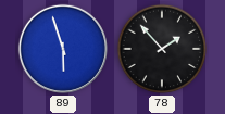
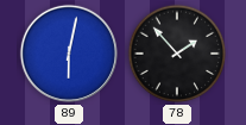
89: 5:57 -> 6:02
